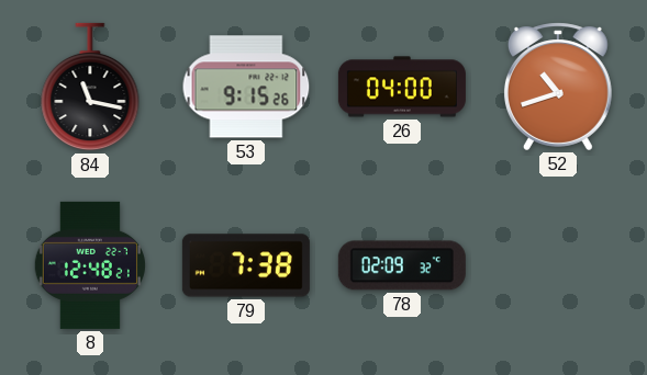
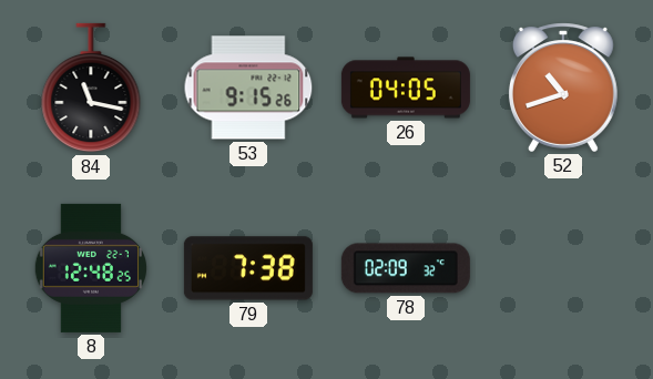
26: 04:00 -> 04:05
8: 12:48:21 -> 12:48:25
